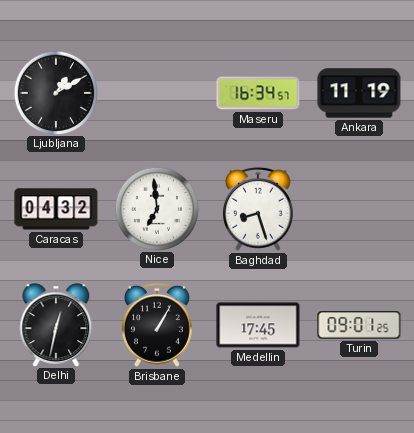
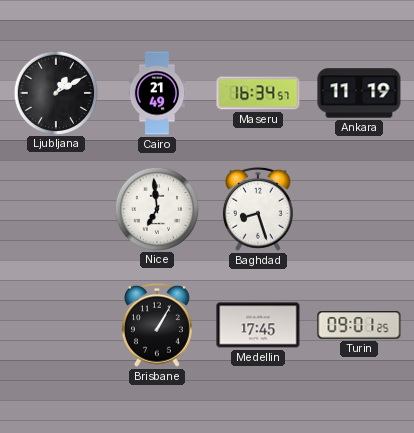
Cairo: none -> 21:49
Caracas: 04:32 -> none
Delhi: 12:32 -> none
